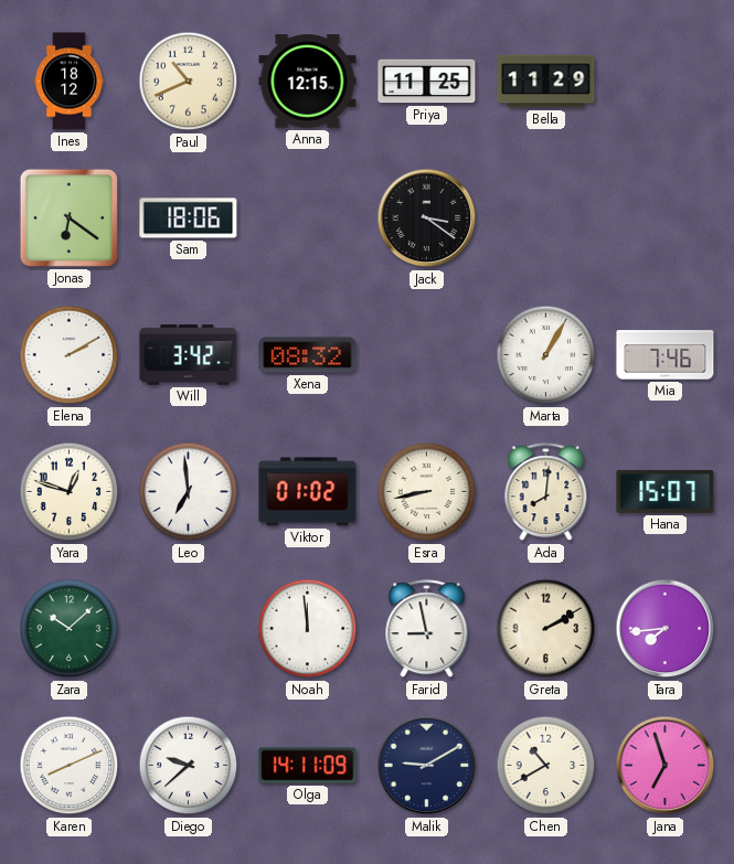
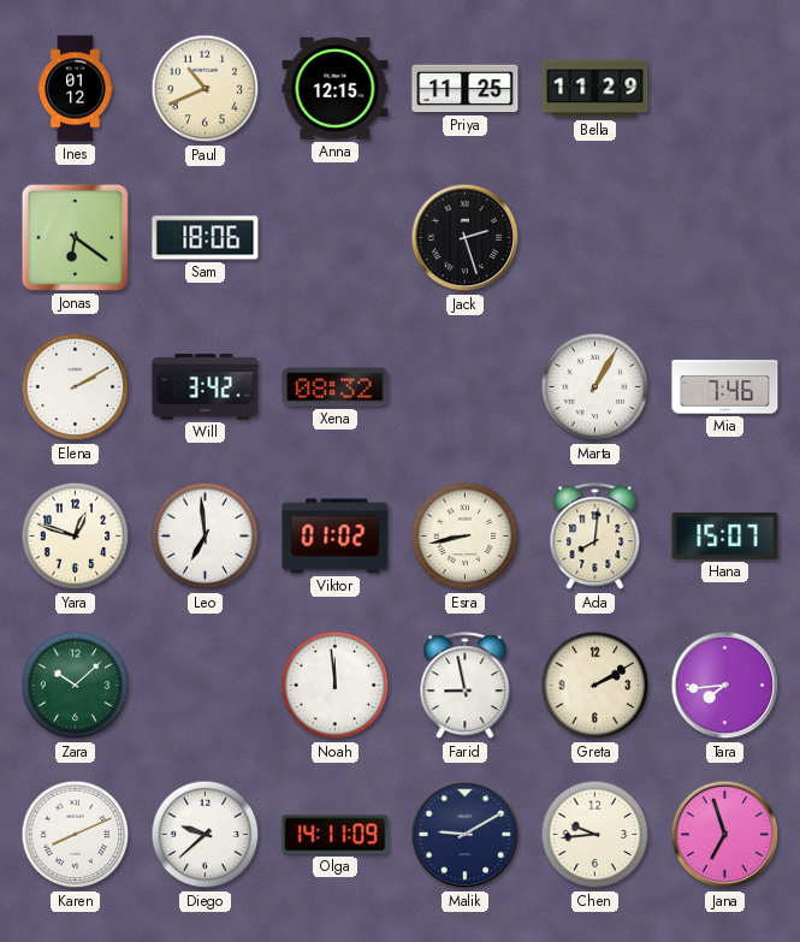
Ines: 18:12 -> 01:12
Jack: 3:21 -> 2:27
Chen: 10:40 -> 9:44
